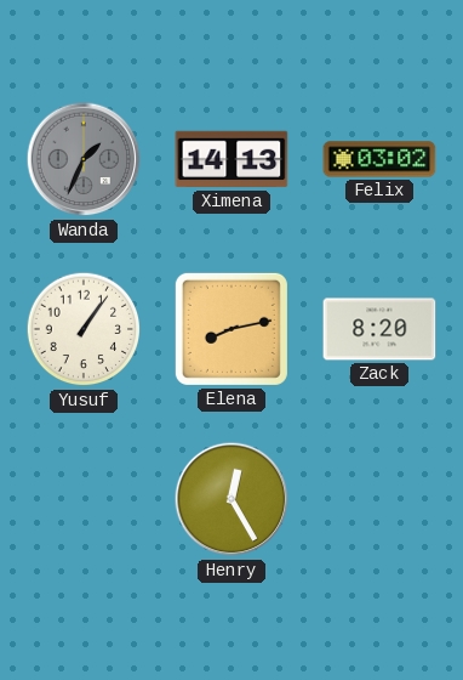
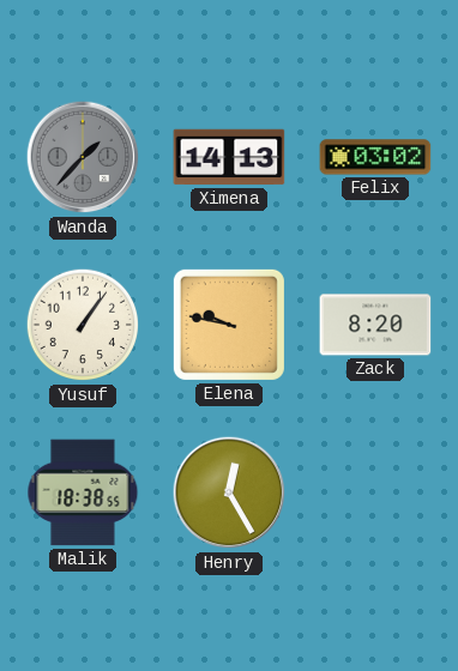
Wanda: 1:34 -> 1:37
Elena: 8:13 -> 9:47
Malik: none -> 18:38
